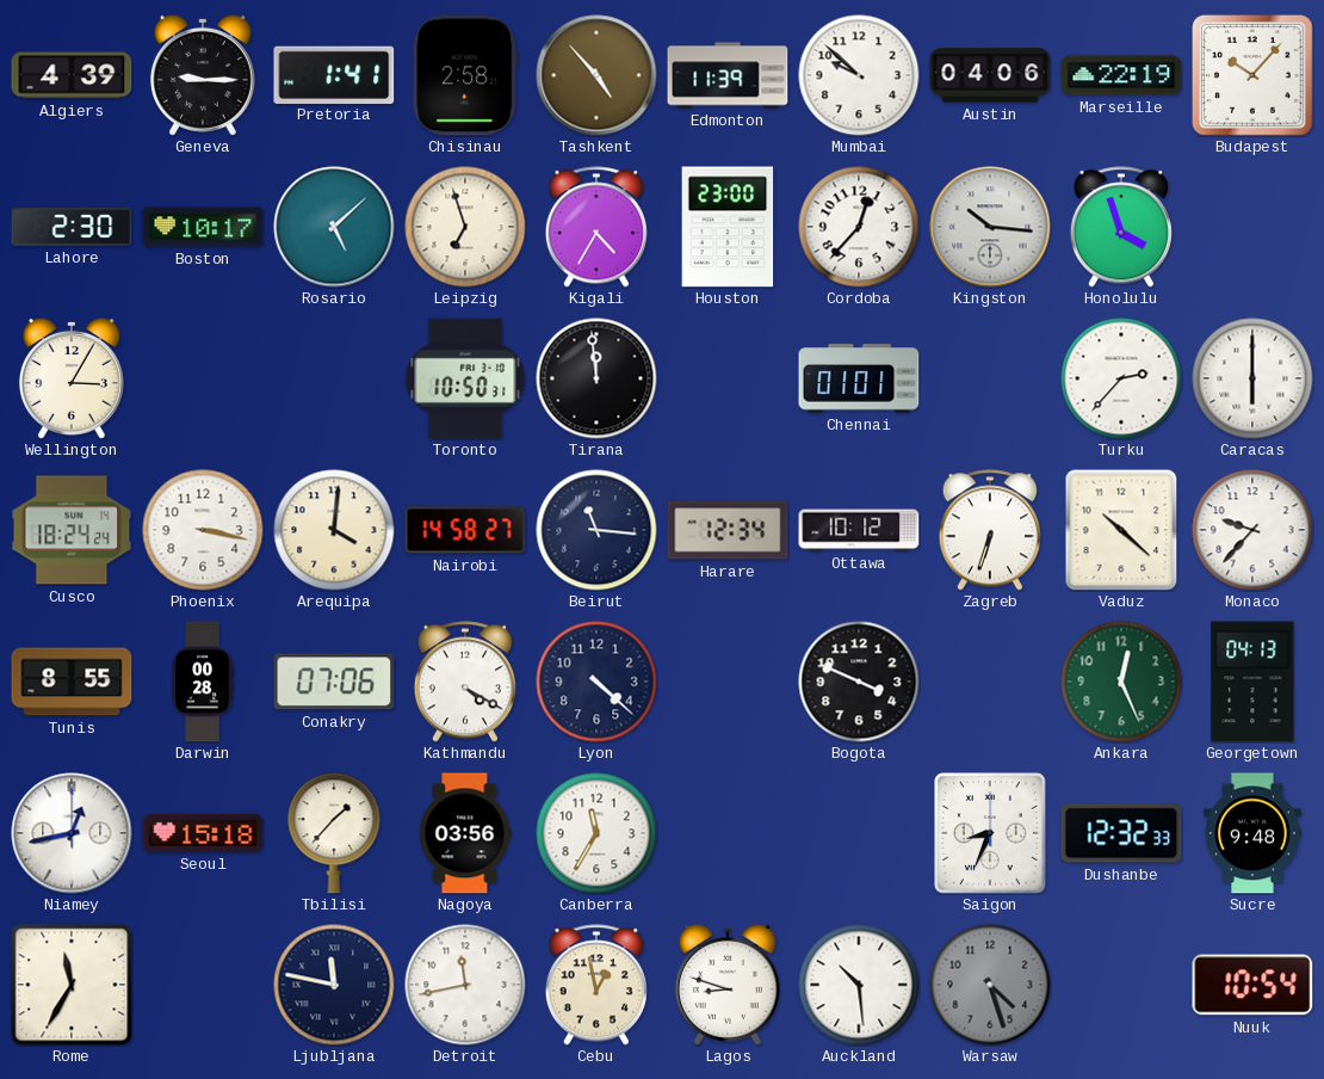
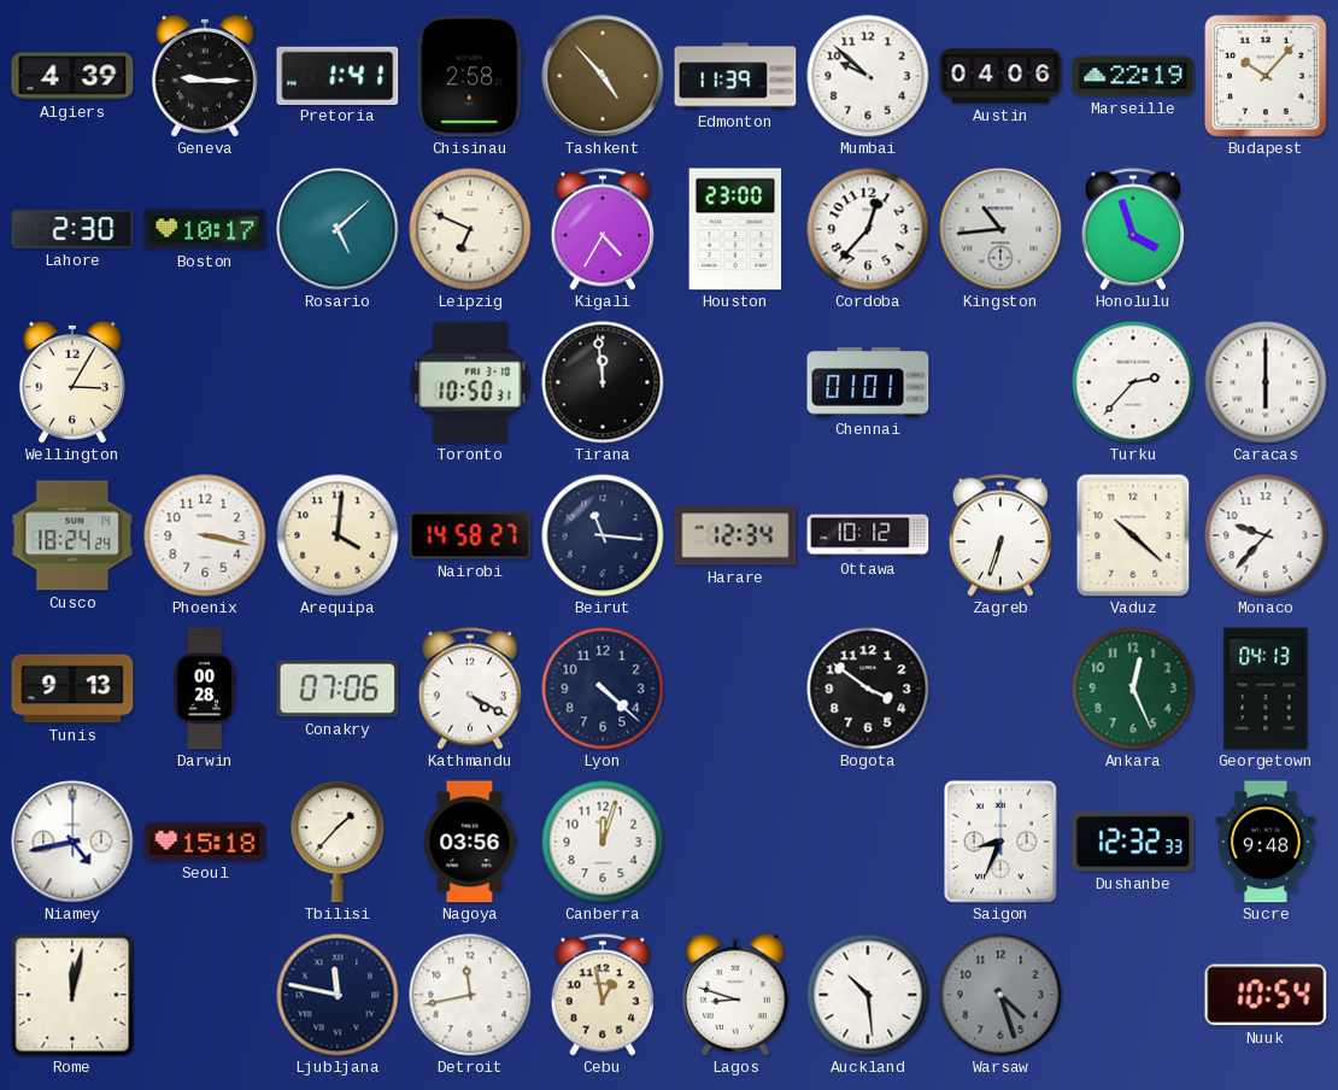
Leipzig: 6:57 -> 6:49
Kingston: 10:16 -> 10:44
Tunis: 8:55 -> 9:13
Bogota: 3:49 -> 3:51
Niamey: 12:43 -> 4:43
Canberra: 11:35 -> 12:03
Rome: 11:35 -> 12:02
